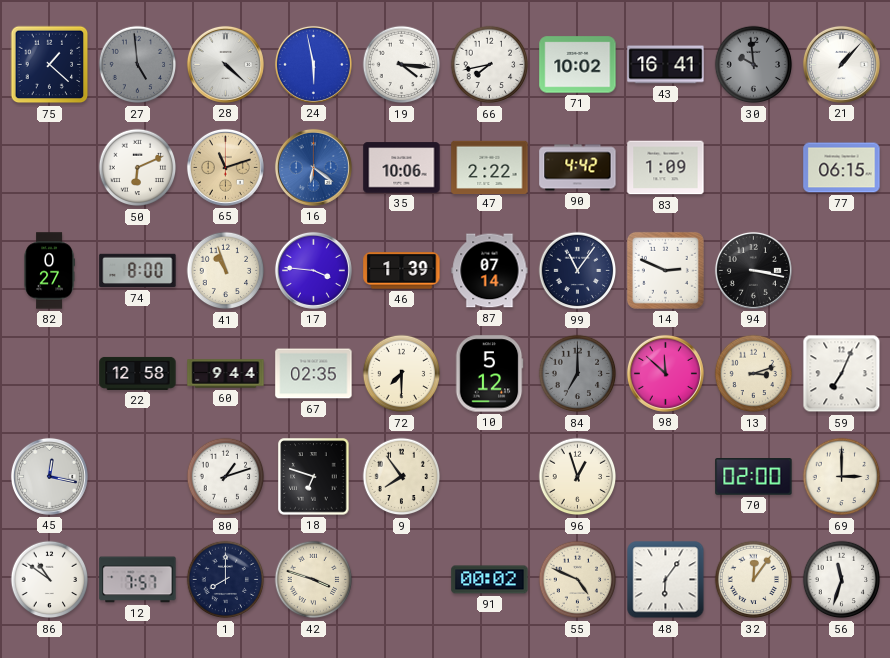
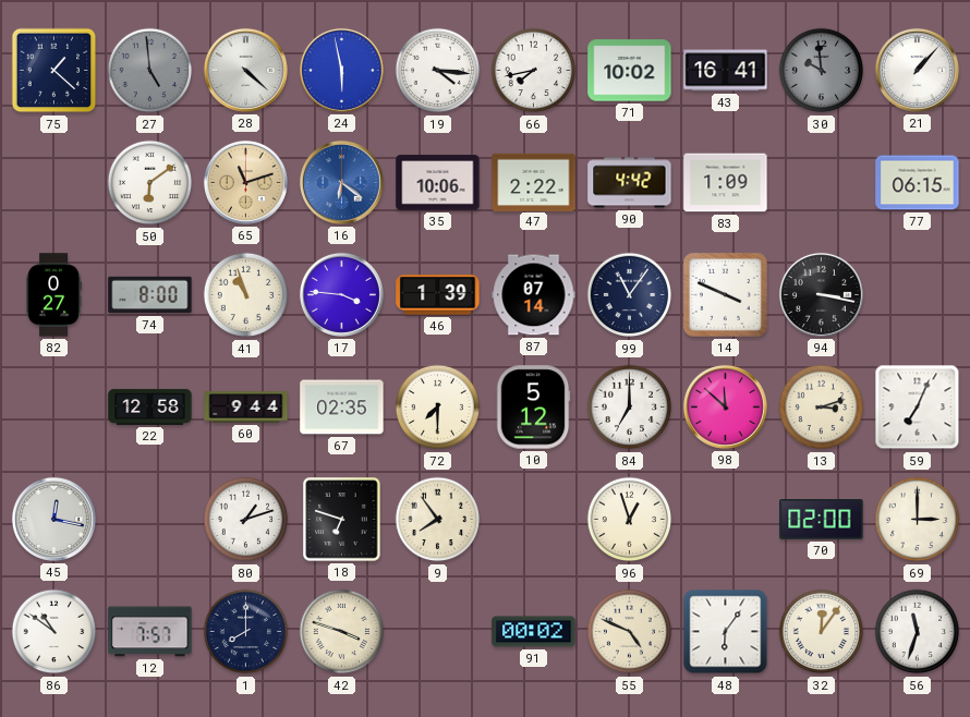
50: 6:11 -> 6:09
14: 2:49 -> 3:49
84 dial: grey -> white
